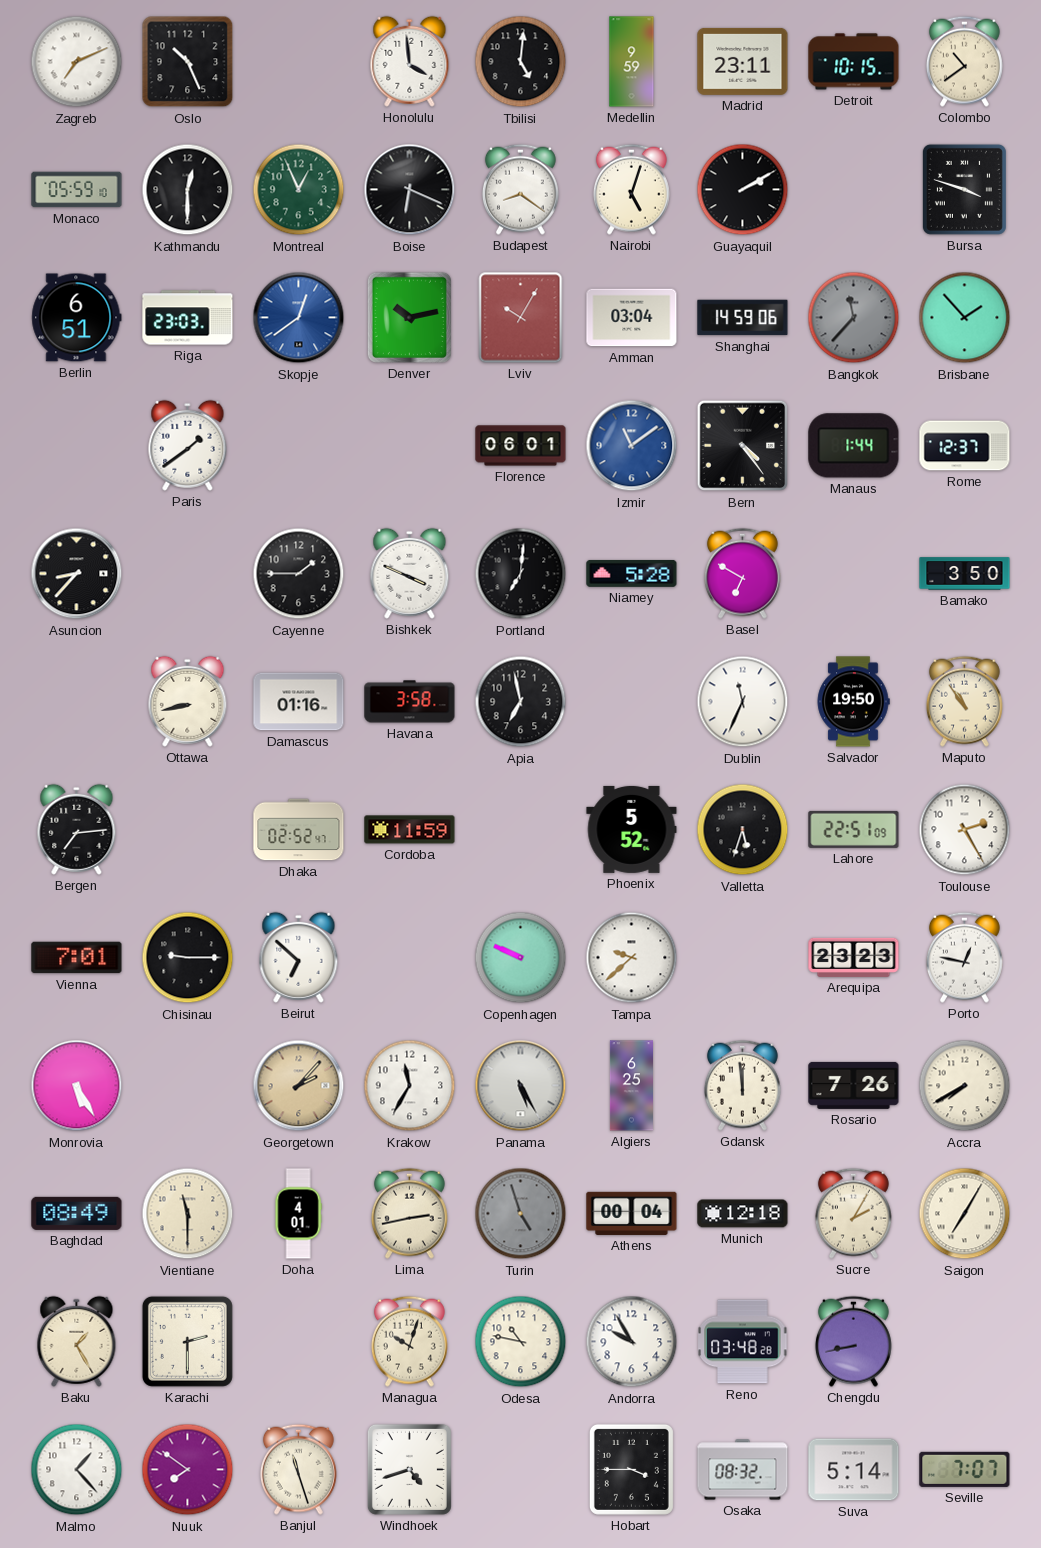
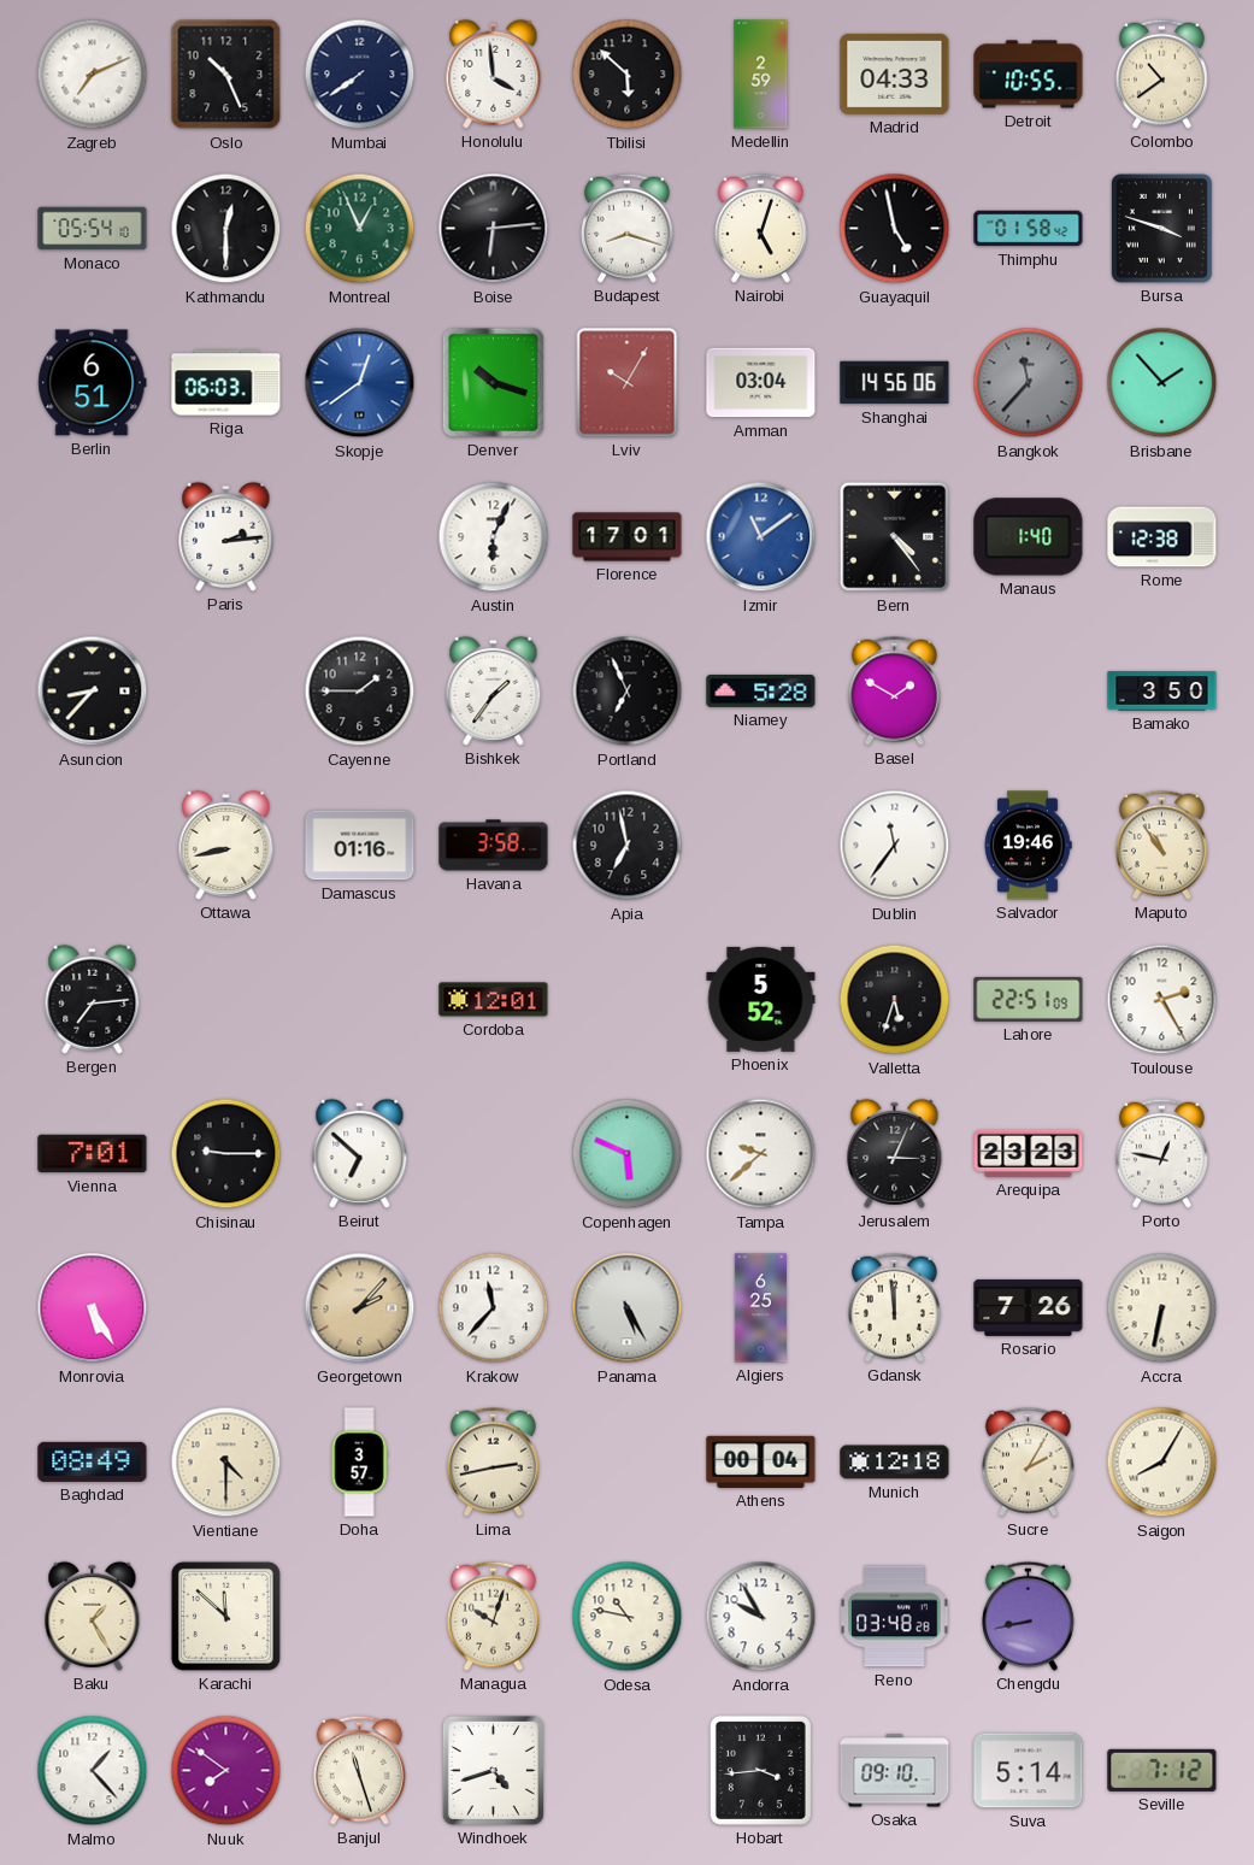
Mumbai: none -> 7:39
Tbilisi: 5:01 -> 5:52
Medellin: 9:59 -> 2:59
Madrid: 23:11 -> 04:33
Detroit: 10:15 -> 10:55
Monaco: 05:59 -> 05:54
Boise: 6:19 -> 6:14
Budapest: 8:21 -> 8:18
Guayaquil: 2:10 -> 4:58
Thimphu: none -> 01:58
Riga: 23:03 -> 06:03
Denver: 10:13 -> 10:18
Shanghai: 14:59 -> 14:56
Paris: 1:39 -> 2:14
Austin: none -> 6:04
Florence: 06:01 -> 17:01
Manaus: 1:44 -> 1:40
Rome: 12:37 -> 12:38
Bishkek: 3:49 -> 1:36
Portland: 7:01 -> 6:56
Basel: 6:50 -> 1:50
Dublin: 11:34 -> 11:36
Salvador: 19:50 -> 19:46
Dhaka: 02:52 -> none
Cordoba: 11:59 -> 12:01
Copenhagen: 9:49 -> 5:49
Jerusalem: none -> 3:04
Krakow: 11:35 -> 11:37
Accra: 7:40 -> 6:32
Vientiane: 11:30 -> 4:30
Doha: 4:01 -> 3:57
Turin: 4:57 -> none
Saigon: 7:05 -> 8:05
Karachi: 2:30 -> 11:52
Hobart: 3:45 -> 3:44
Osaka: 08:32 -> 09:10
Seville: 7:07 -> 7:12
